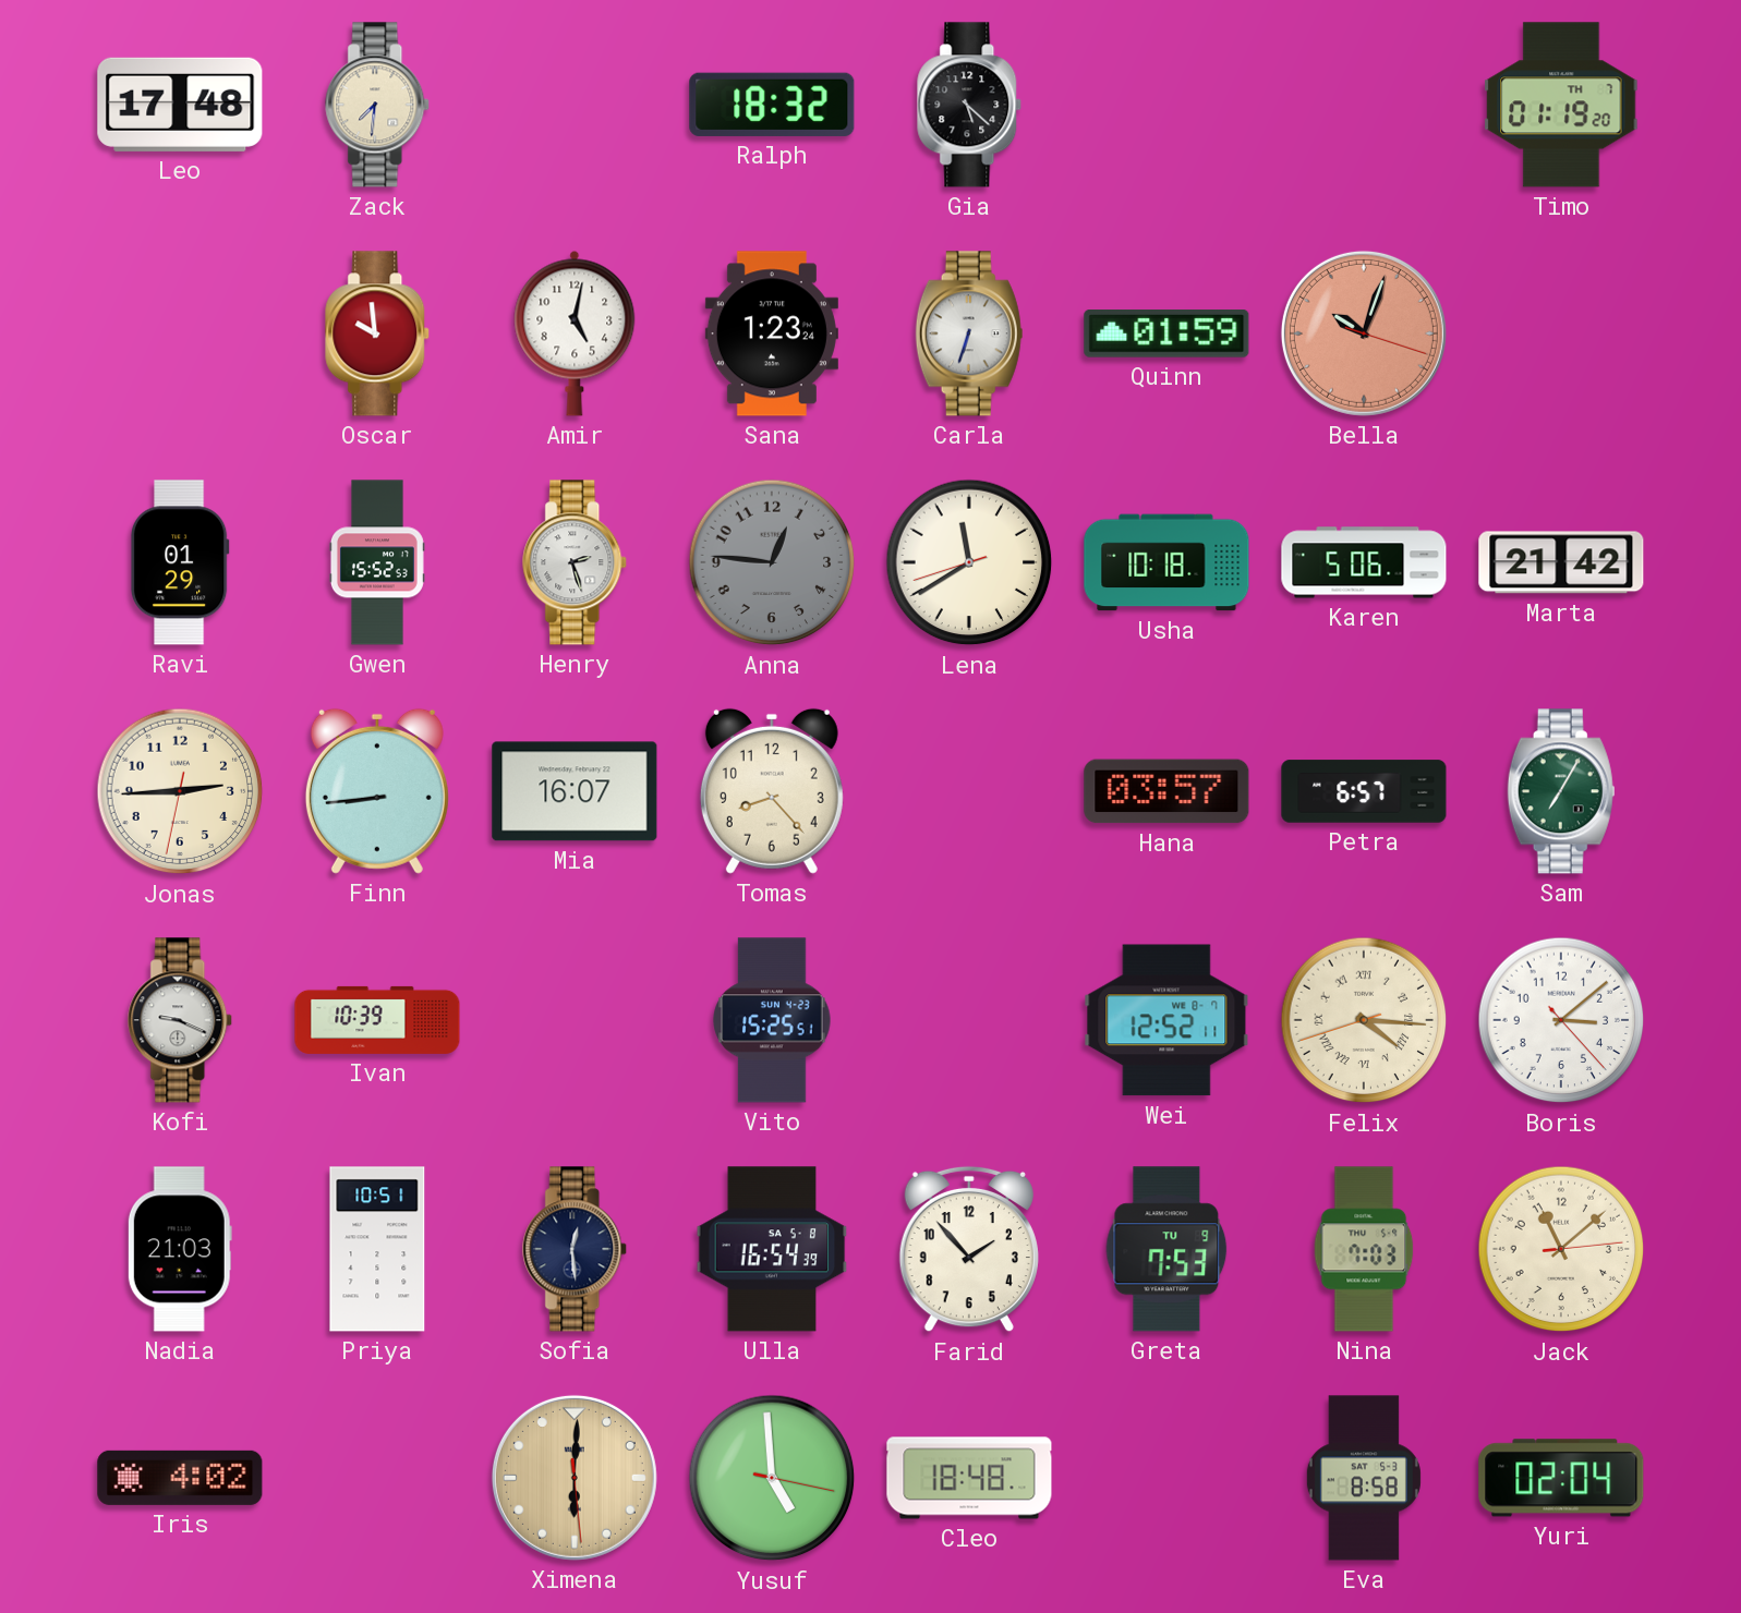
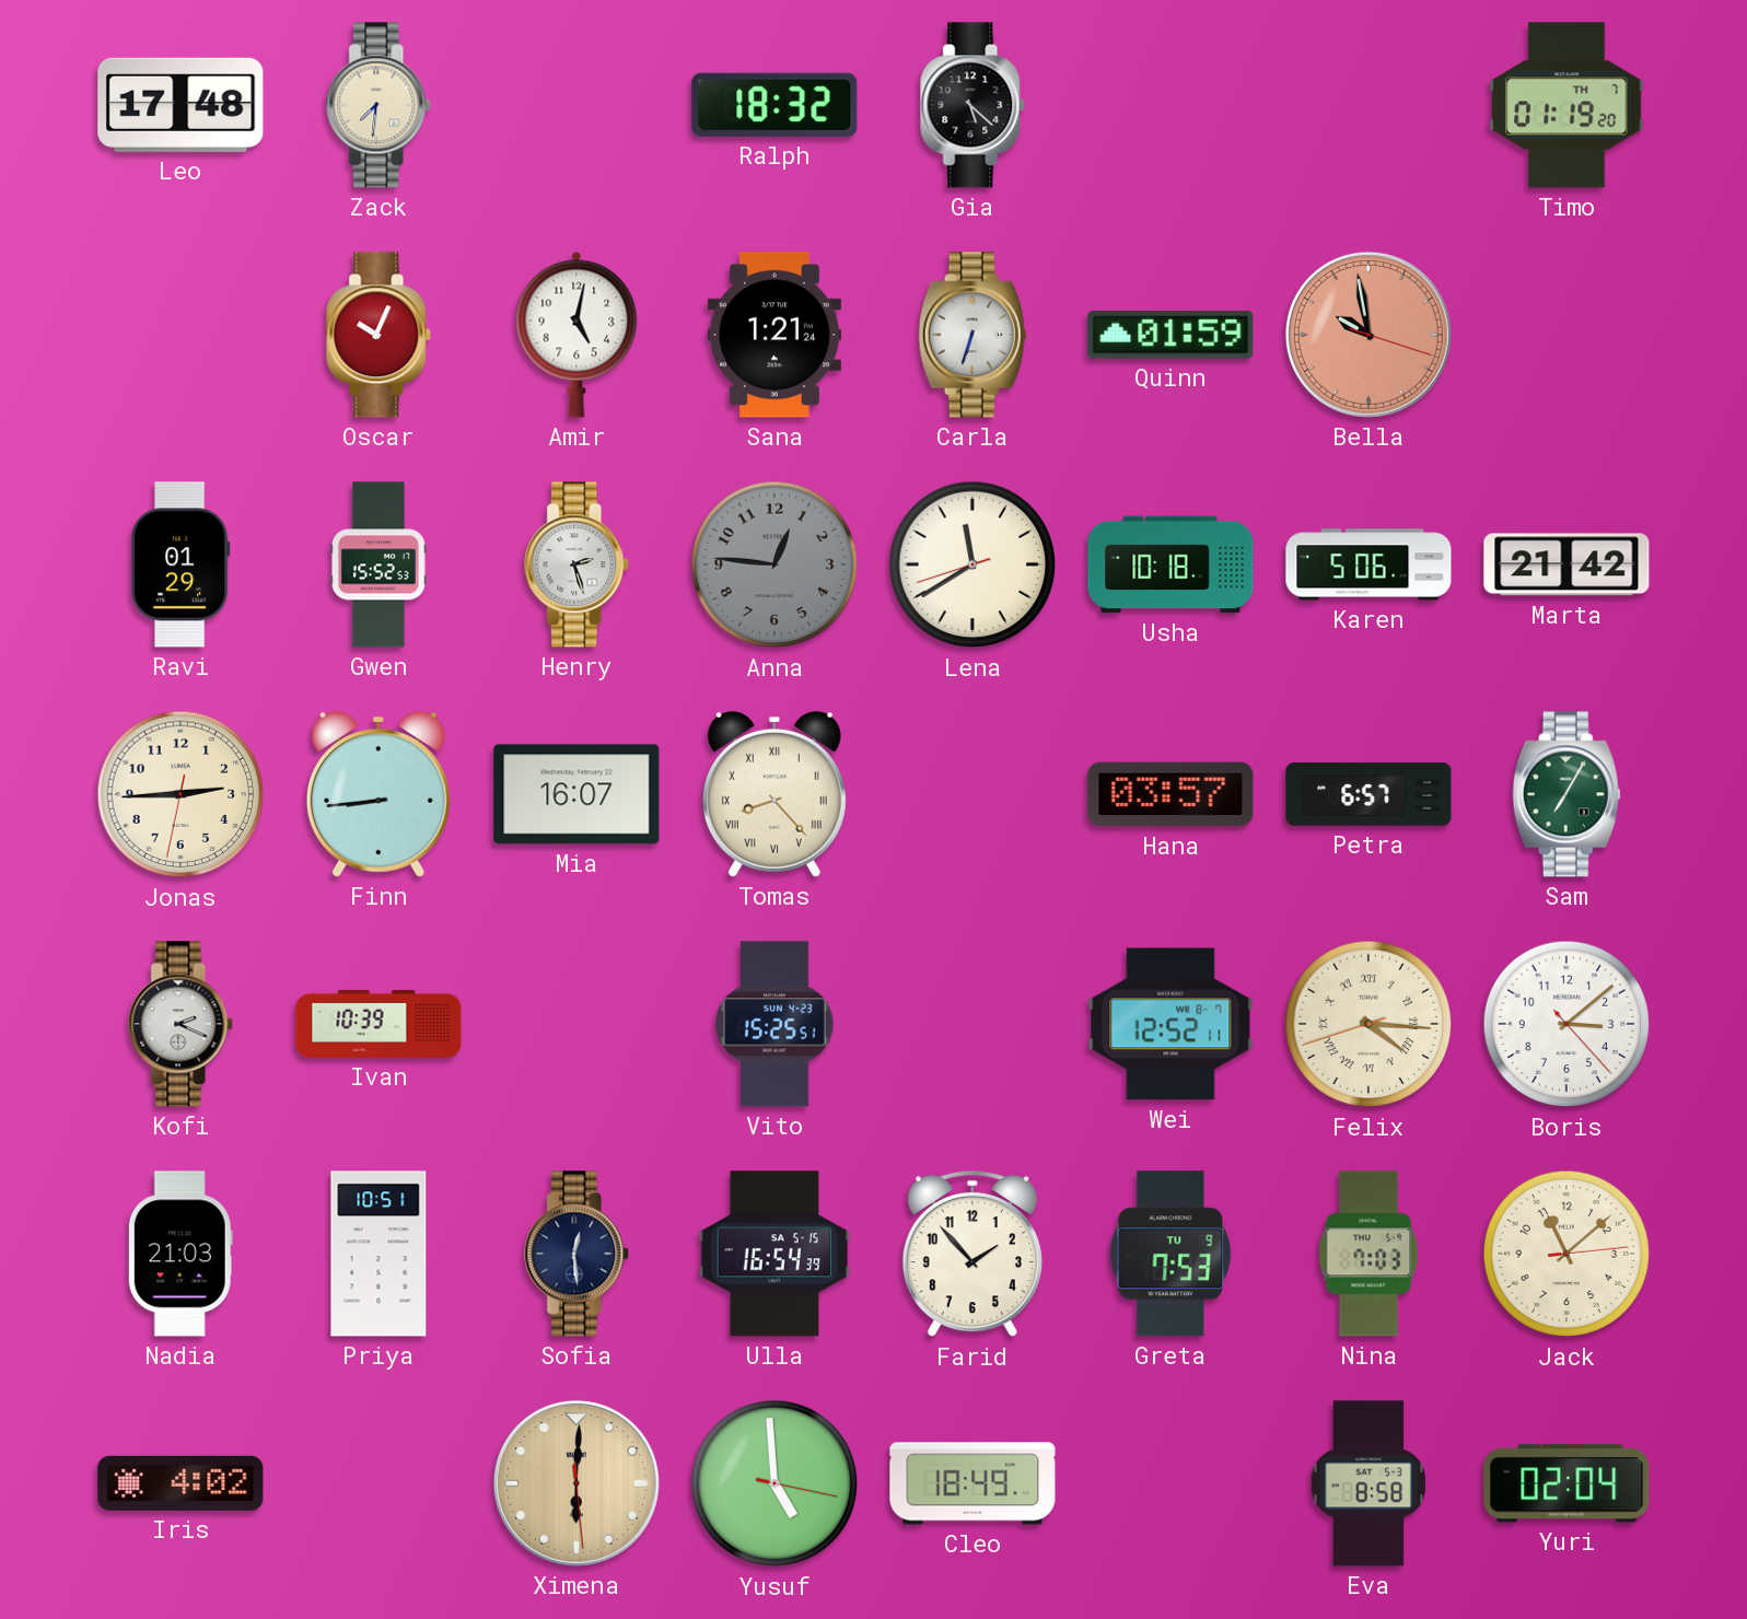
Oscar: 9:59 -> 10:04
Sana: 1:23 -> 1:21
Bella: 10:03 -> 9:58
Tomas numerals: Arabic -> Roman
Kofi: 9:19 -> 2:19
Ulla date: SA 5-8 -> SA 5-15
Cleo: 18:48 -> 18:49
